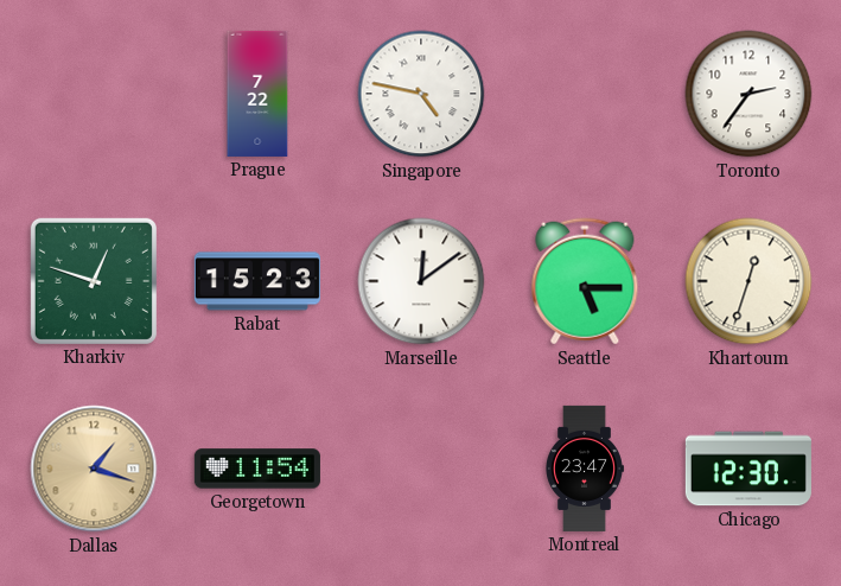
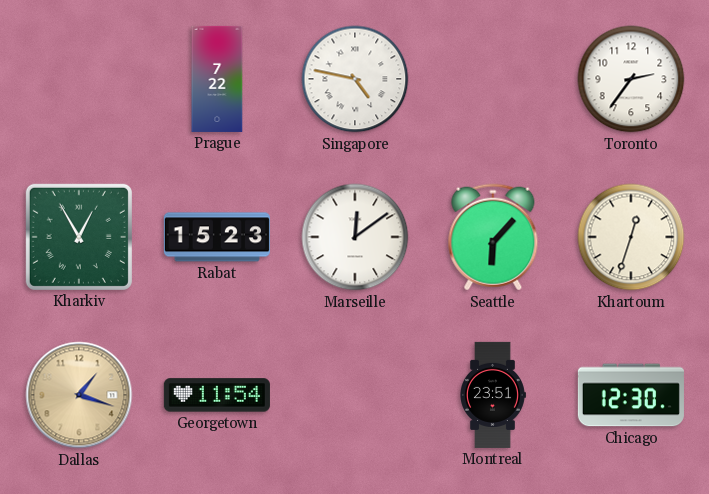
Kharkiv: 12:48 -> 12:55
Seattle: 5:15 -> 6:07
Montreal: 23:47 -> 23:51
